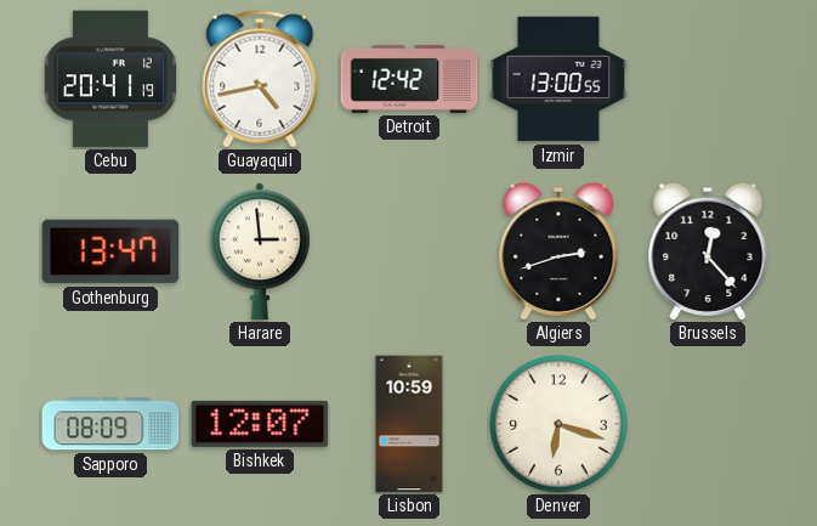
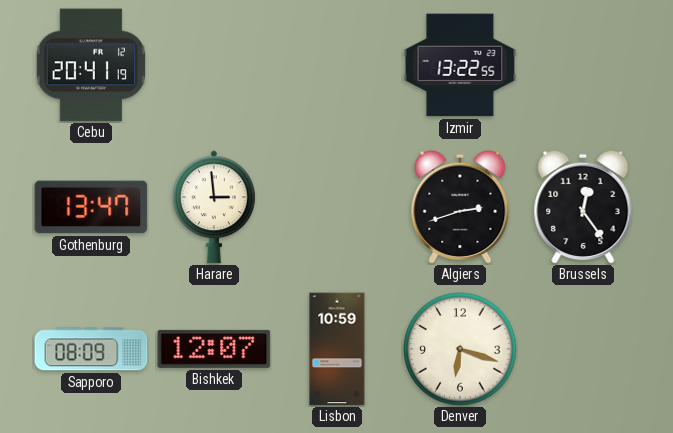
Guayaquil: 4:43 -> none
Detroit: 12:42 -> none
Izmir: 13:00 -> 13:22
Brussels: 12:23 -> 12:24
